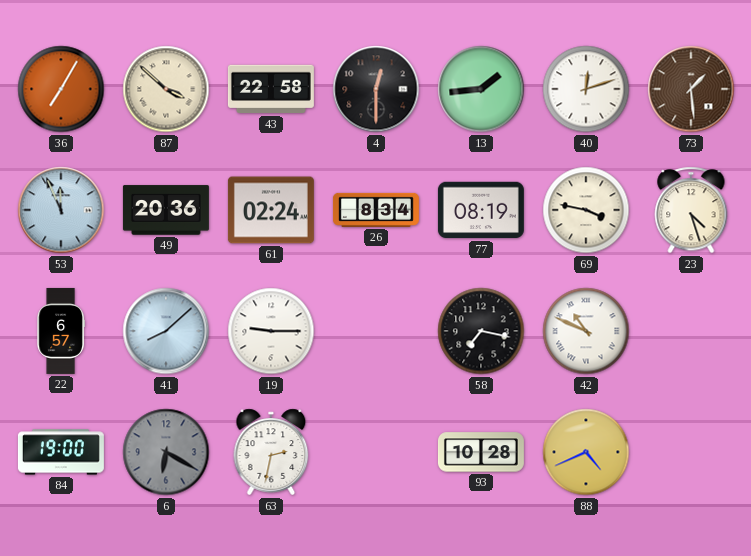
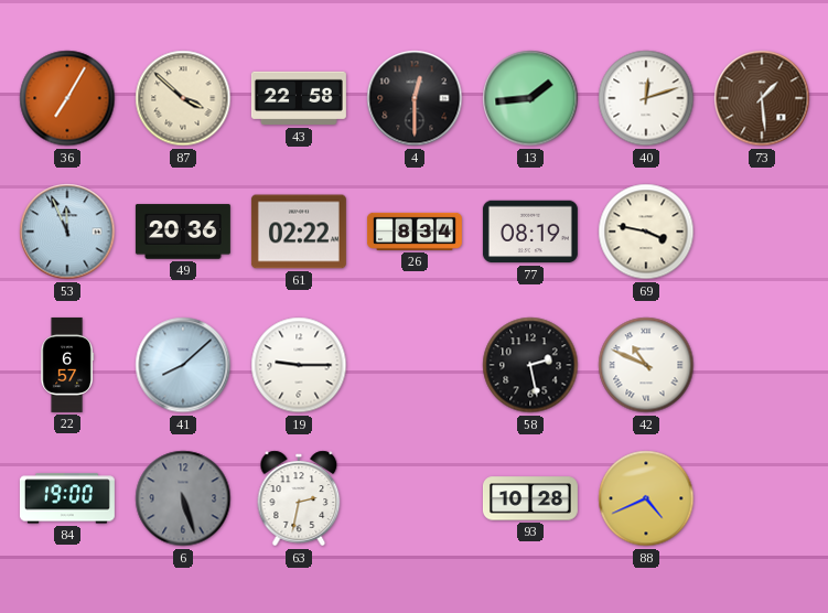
61: 02:24 -> 02:22
23: 4:27 -> none
58: 7:17 -> 2:28
6: 6:20 -> 5:27
